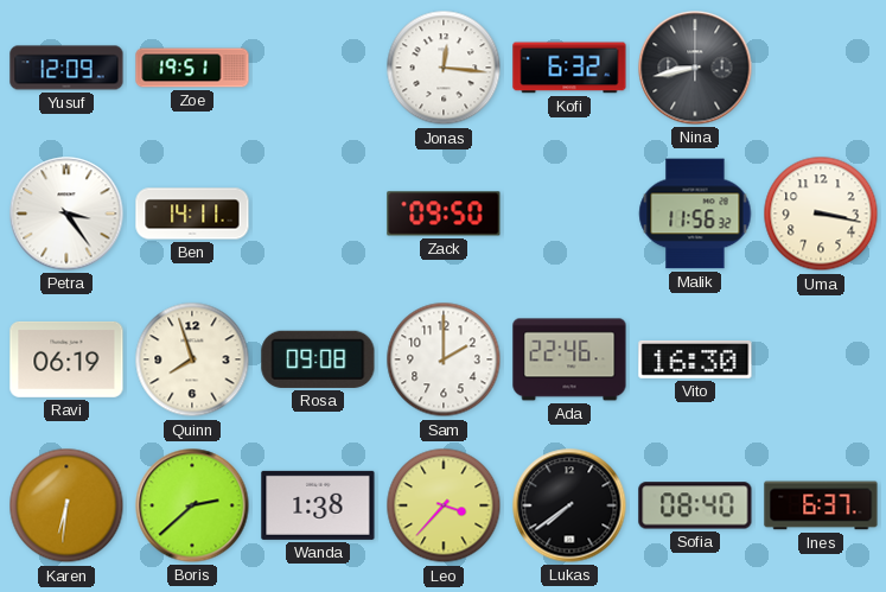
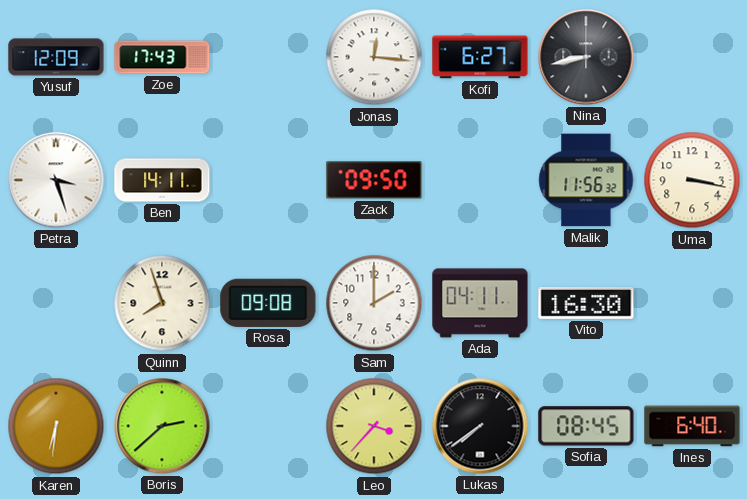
Zoe: 19:51 -> 17:43
Kofi: 6:32 -> 6:27
Petra: 3:24 -> 3:27
Ravi: 06:19 -> none
Ada: 22:46 -> 04:11
Wanda: 1:38 -> none
Sofia: 08:40 -> 08:45
Ines: 6:37 -> 6:40
